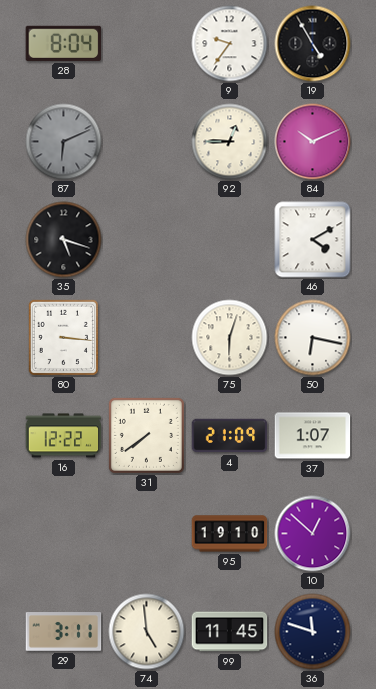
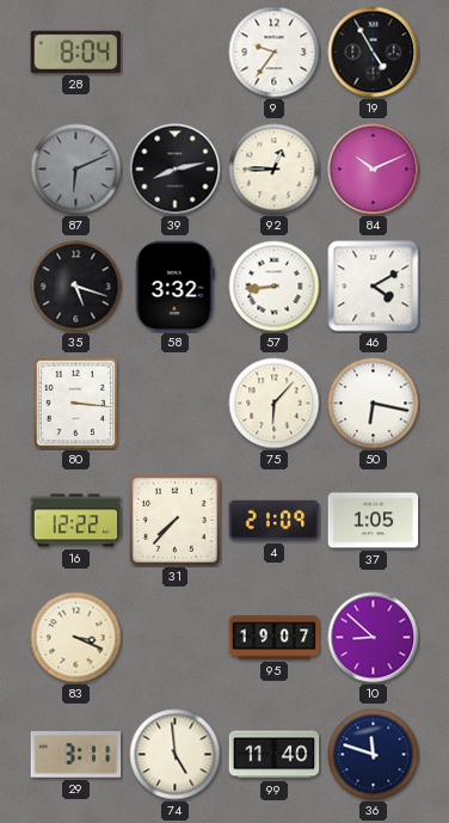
39: none -> 8:13
58: none -> 3:32
57: none -> 8:44
75: 6:03 -> 6:07
31: 7:39 -> 7:37
37: 1:07 -> 1:05
83: none -> 3:19
95: 19:10 -> 19:07
10: 12:52 -> 8:52
99: 11:45 -> 11:40
